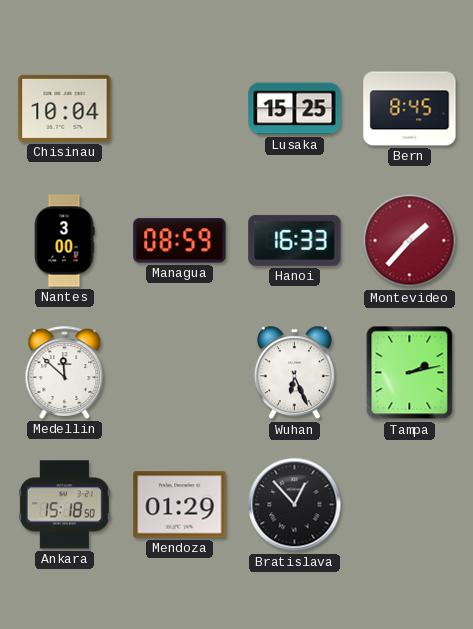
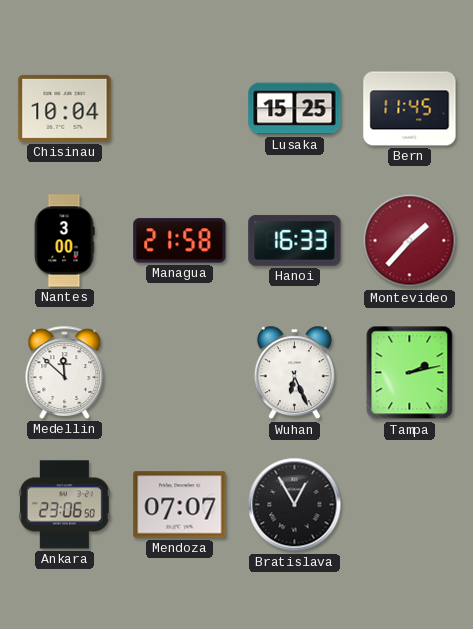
Bern: 8:45 -> 11:45
Managua: 08:59 -> 21:58
Ankara: 15:18 -> 23:06
Mendoza: 01:29 -> 07:07
Bratislava: 12:53 -> 12:55
